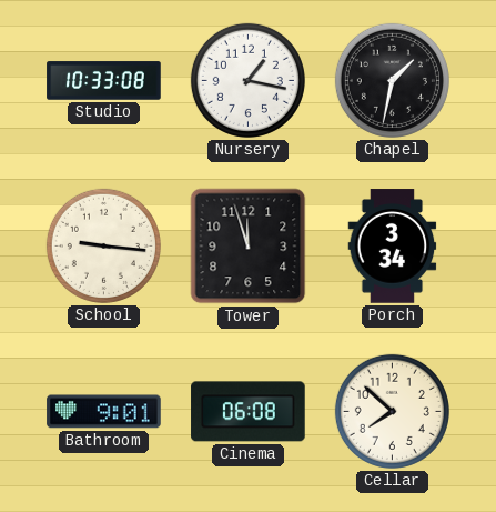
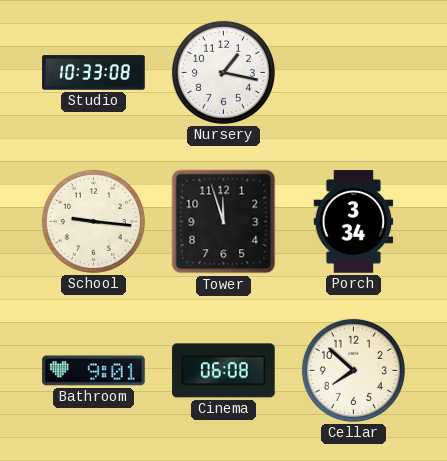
Chapel: 1:32 -> none
